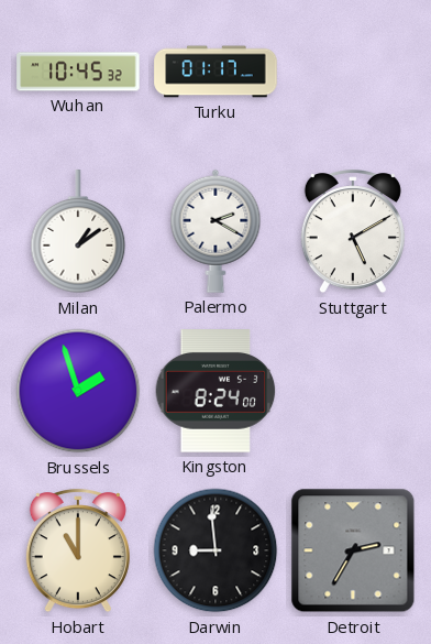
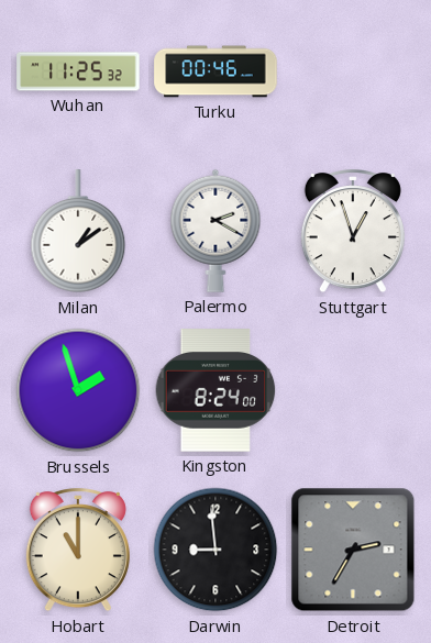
Wuhan: 10:45 -> 11:25
Turku: 01:17 -> 00:46
Stuttgart: 5:10 -> 12:57
